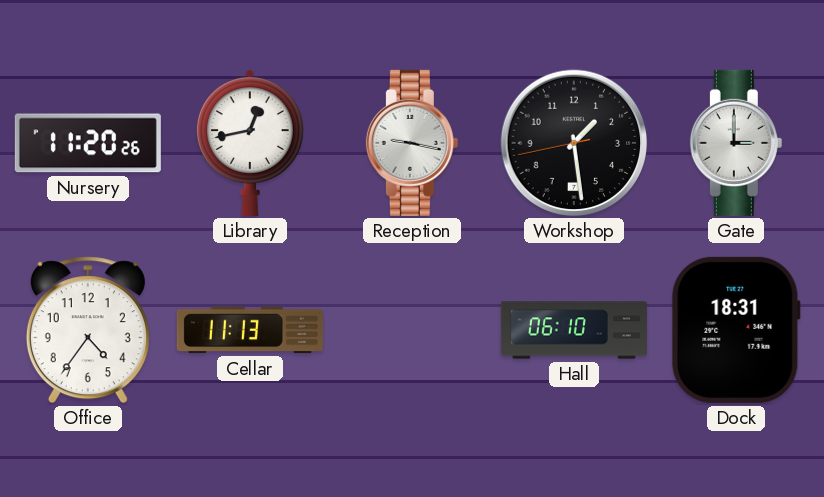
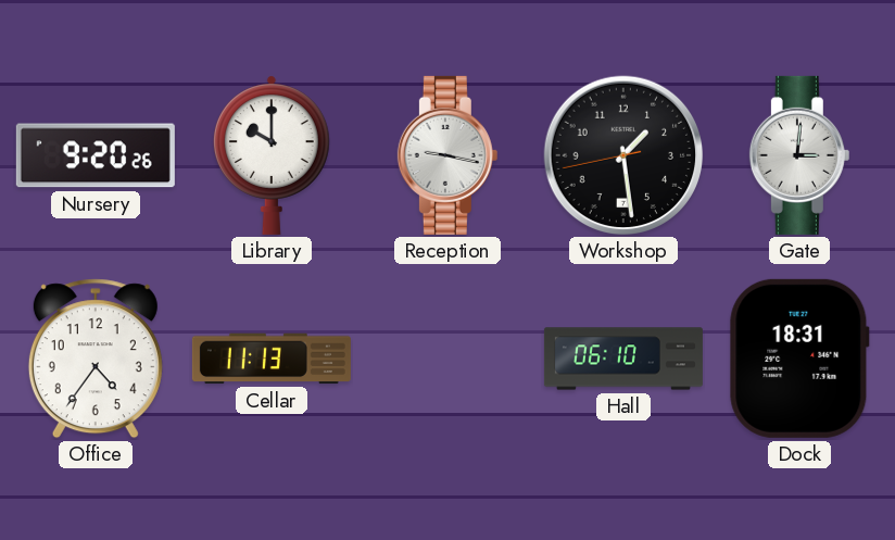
Nursery: 11:20 -> 9:20
Library: 12:43 -> 10:00
Gate: 3:00 -> 3:01
